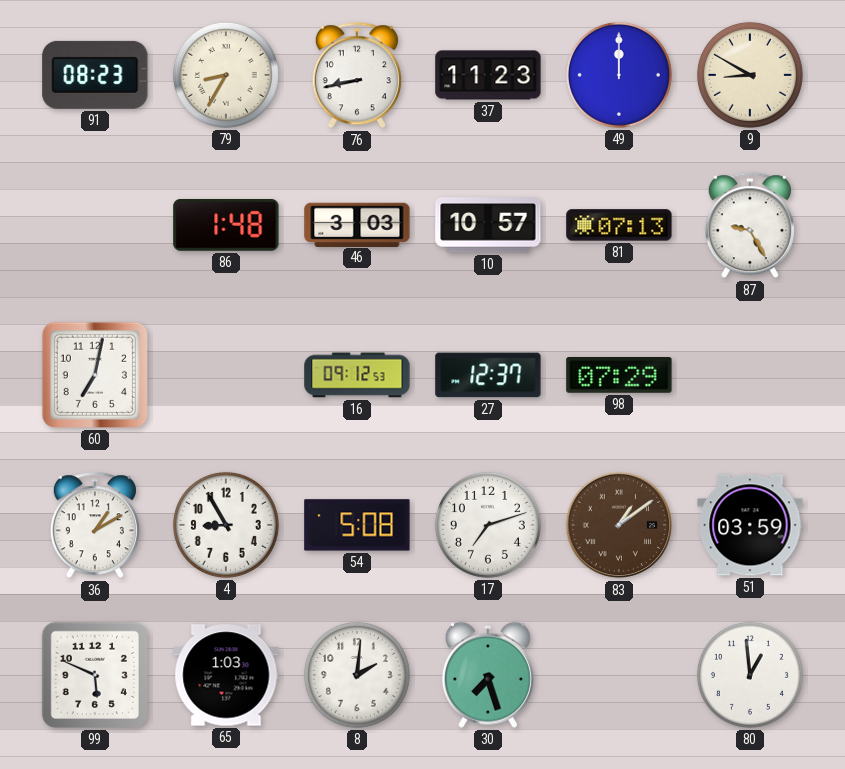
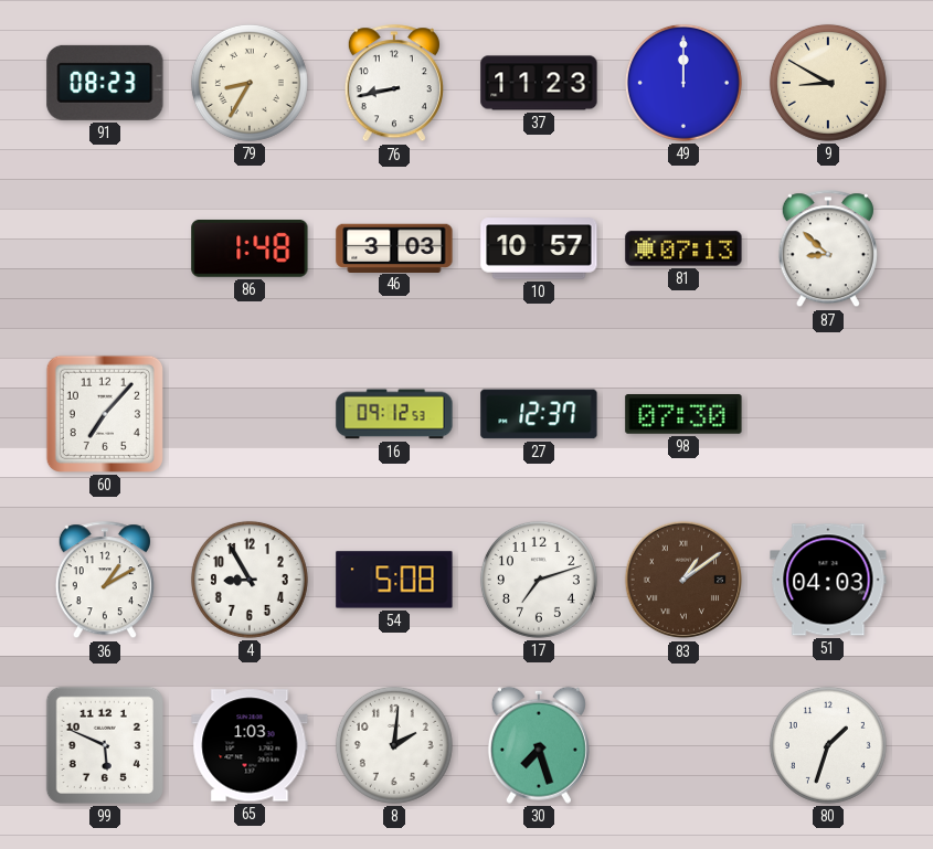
87: 9:25 -> 8:52
60: 7:02 -> 7:07
98: 07:29 -> 07:30
51: 03:59 -> 04:03
80: 12:59 -> 1:33
